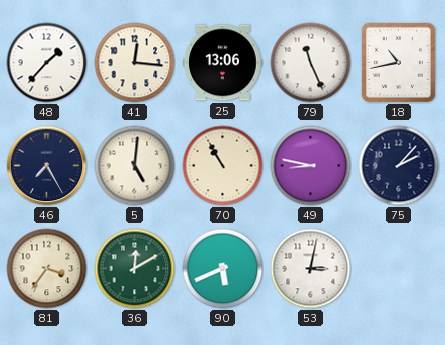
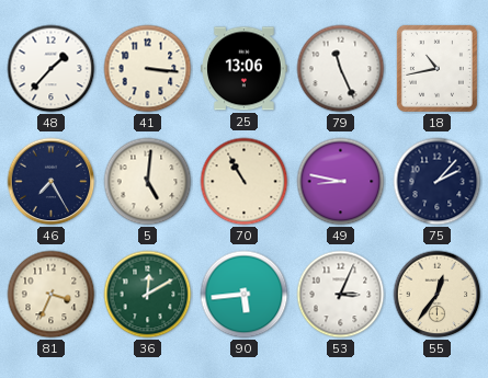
41: 12:16 -> 3:16
81: 3:36 -> 3:34
90: 5:41 -> 5:44
53: 3:02 -> 3:04
55: none -> 12:36
